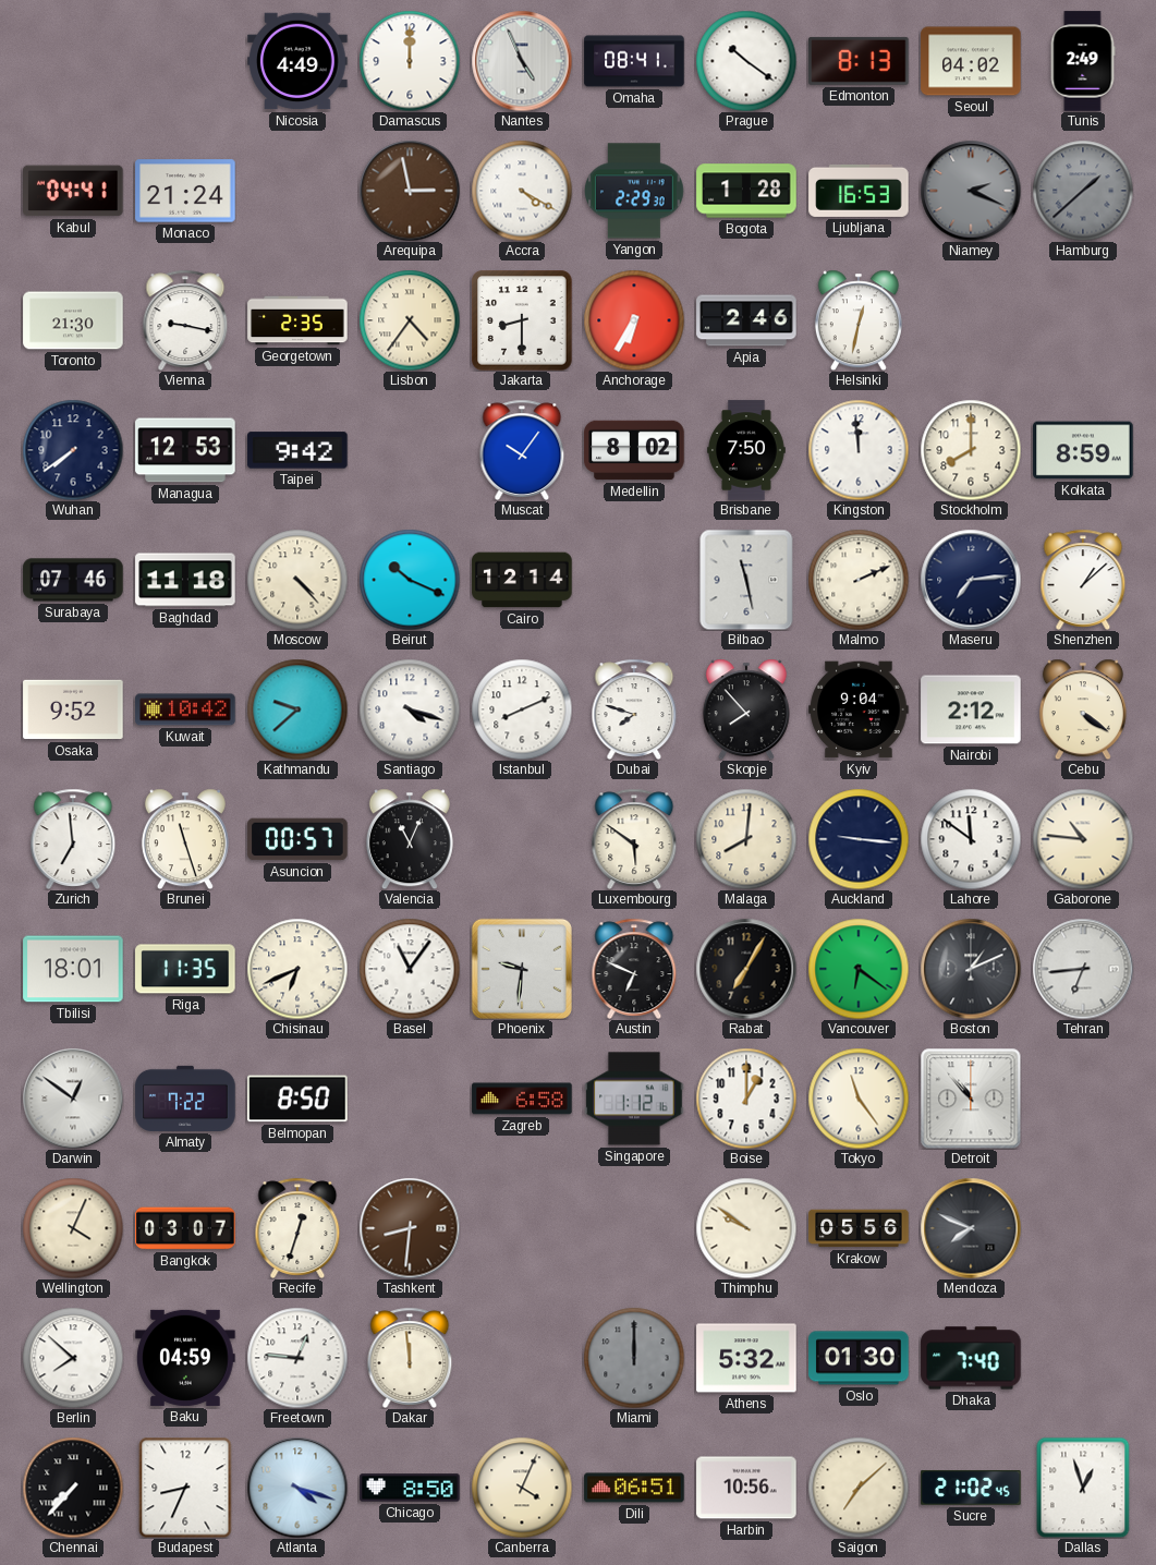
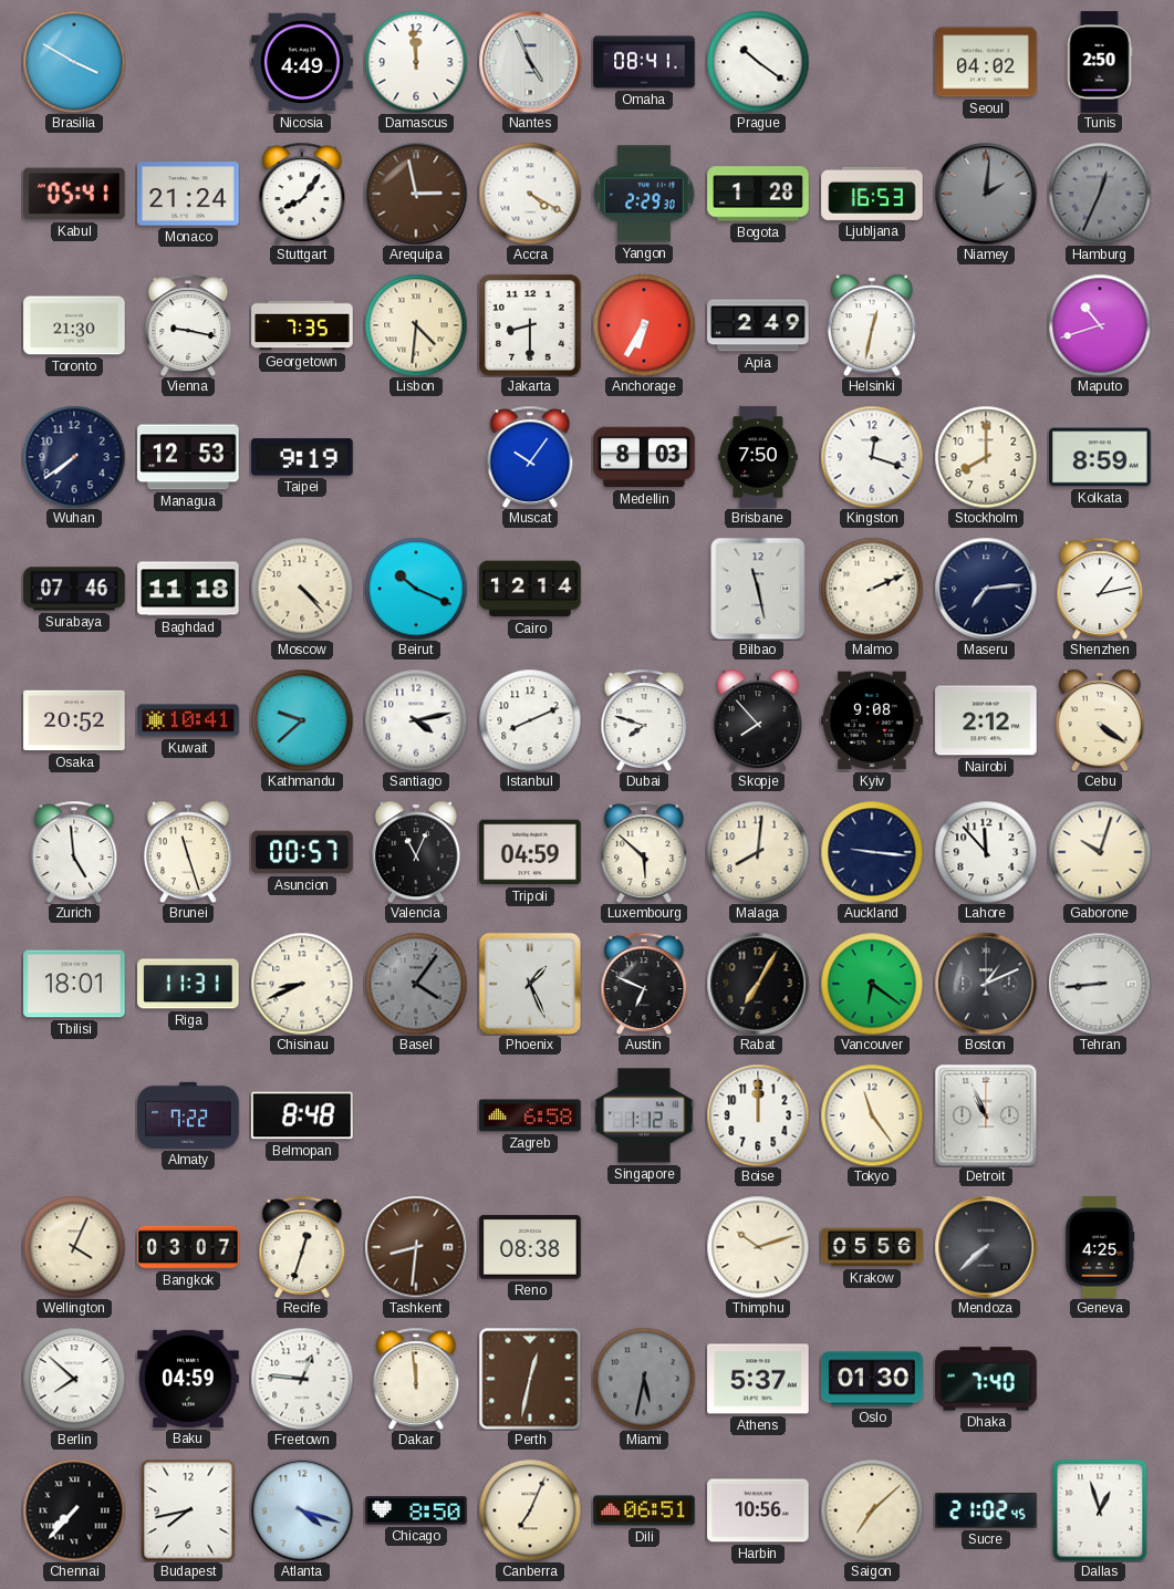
Brasilia: none -> 3:50
Damascus: 12:00 -> 11:59
Edmonton: 8:13 -> none
Tunis: 2:49 -> 2:50
Kabul: 04:41 -> 05:41
Stuttgart: none -> 8:06
Niamey: 2:19 -> 2:01
Hamburg: 1:38 -> 12:34
Georgetown: 2:35 -> 7:35
Lisbon: 4:36 -> 4:31
Apia: 2:46 -> 2:49
Maputo: none -> 10:42
Taipei: 9:42 -> 9:19
Medellin: 8:02 -> 8:03
Kingston: 11:59 -> 12:18
Shenzhen: 1:08 -> 1:13
Osaka: 9:52 -> 20:52
Kuwait: 10:42 -> 10:41
Santiago: 4:18 -> 4:13
Kyiv: 9:04 -> 9:08
Zurich: 6:59 -> 4:59
Tripoli: none -> 04:59
Luxembourg: 5:51 -> 5:52
Lahore: 11:51 -> 11:53
Gaborone: 10:46 -> 10:03
Riga: 11:35 -> 11:31
Chisinau: 6:41 -> 8:41
Basel: 11:06 -> 4:06
Basel dial: white -> grey
Phoenix: 9:31 -> 1:26
Tehran: 6:44 -> 8:44
Darwin: 12:51 -> none
Belmopan: 8:50 -> 8:48
Boise: 1:00 -> 12:00
Detroit: 10:53 -> 10:56
Reno: none -> 08:38
Thimphu: 9:51 -> 10:12
Mendoza: 7:49 -> 7:38
Geneva: none -> 4:25
Perth: none -> 12:32
Miami: 12:00 -> 5:32
Athens: 5:32 -> 5:37
Budapest: 8:34 -> 7:43
Canberra: 4:04 -> 7:04
